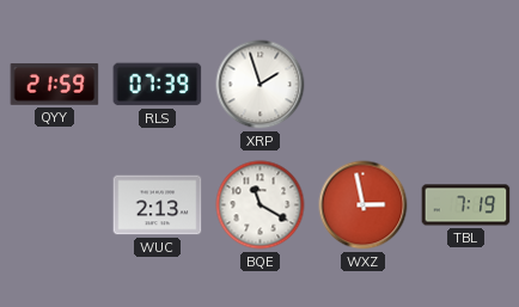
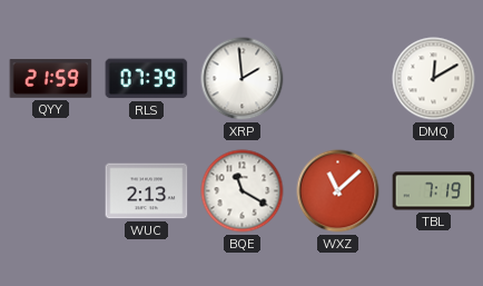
XRP: 1:57 -> 1:59
DMQ: none -> 12:10
WXZ: 2:58 -> 11:08
